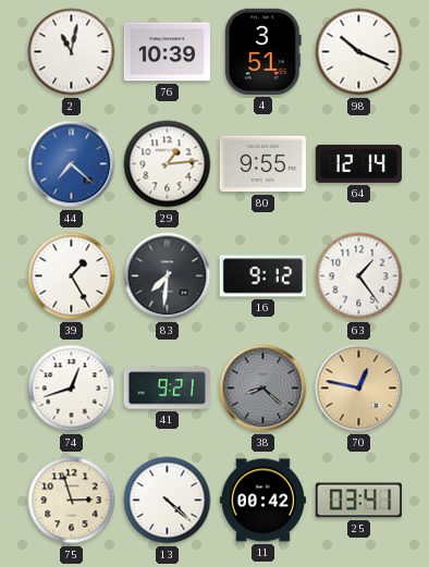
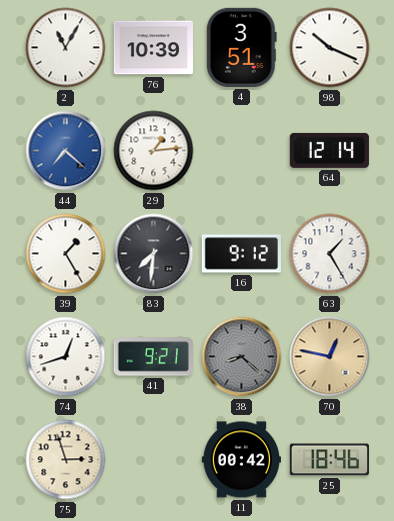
2: 11:02 -> 11:05
80: 9:55 -> none
63: 1:24 -> 1:25
13: 4:22 -> none
25: 03:41 -> 18:46
